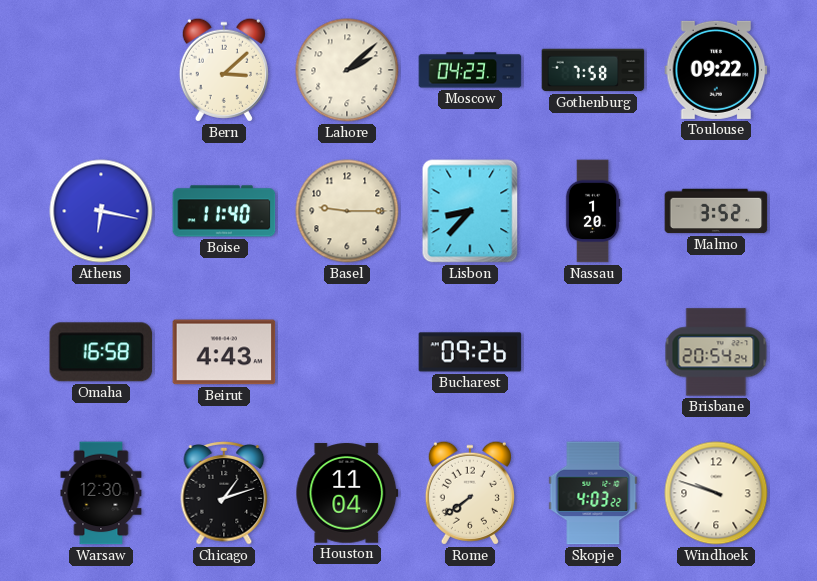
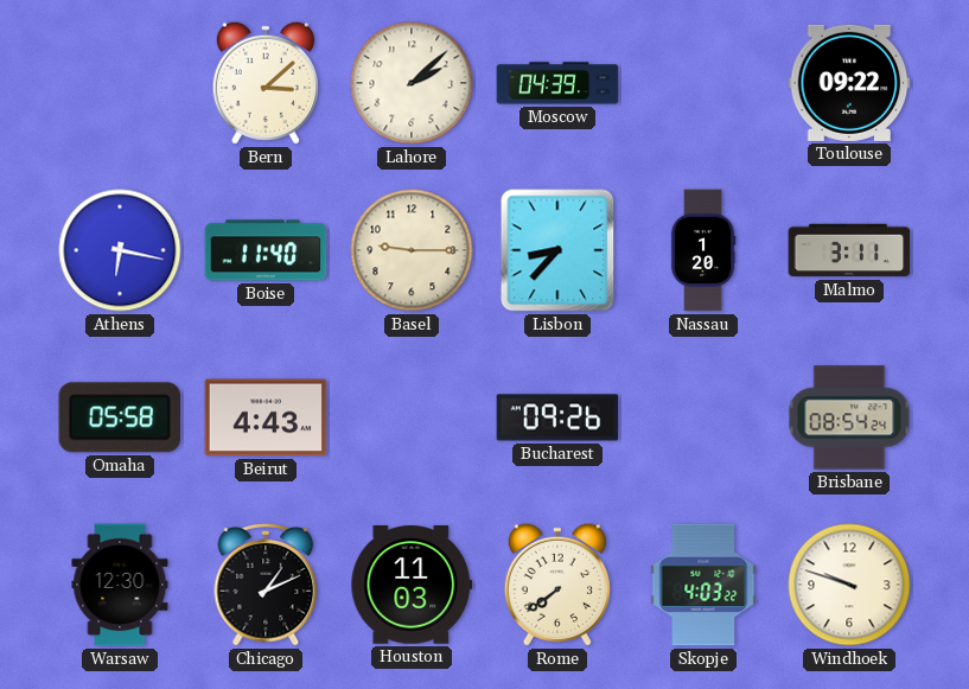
Moscow: 04:23 -> 04:39
Gothenburg: 7:58 -> none
Malmo: 3:52 -> 3:11
Omaha: 16:58 -> 05:58
Brisbane: 20:54 -> 08:54
Chicago: 1:12 -> 1:11
Houston: 11:04 -> 11:03
